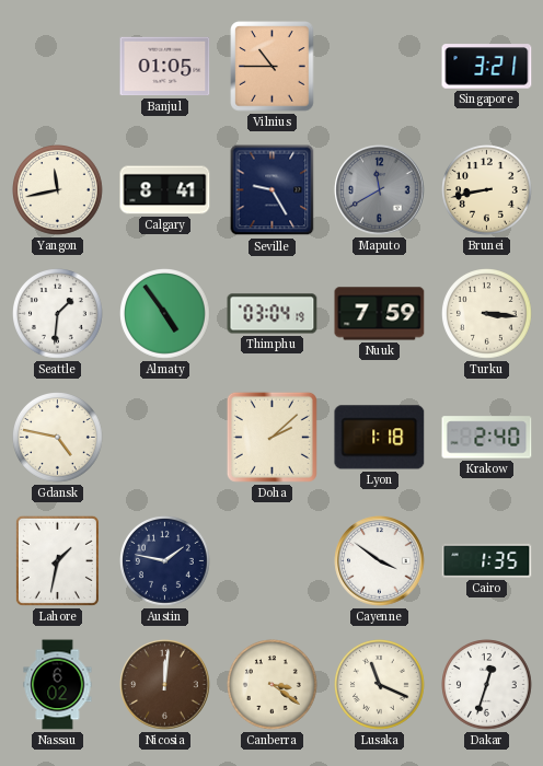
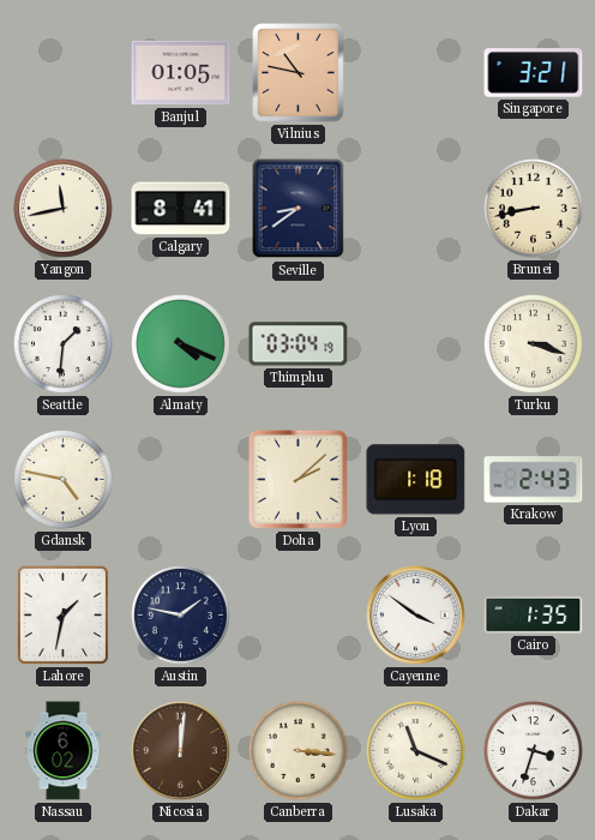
Vilnius: 10:45 -> 10:47
Seville: 9:25 -> 8:39
Maputo: 11:40 -> none
Almaty: 4:54 -> 4:19
Nuuk: 7:59 -> none
Turku: 3:16 -> 3:18
Krakow: 2:40 -> 2:43
Canberra: 3:21 -> 3:16
Dakar: 12:33 -> 3:33
